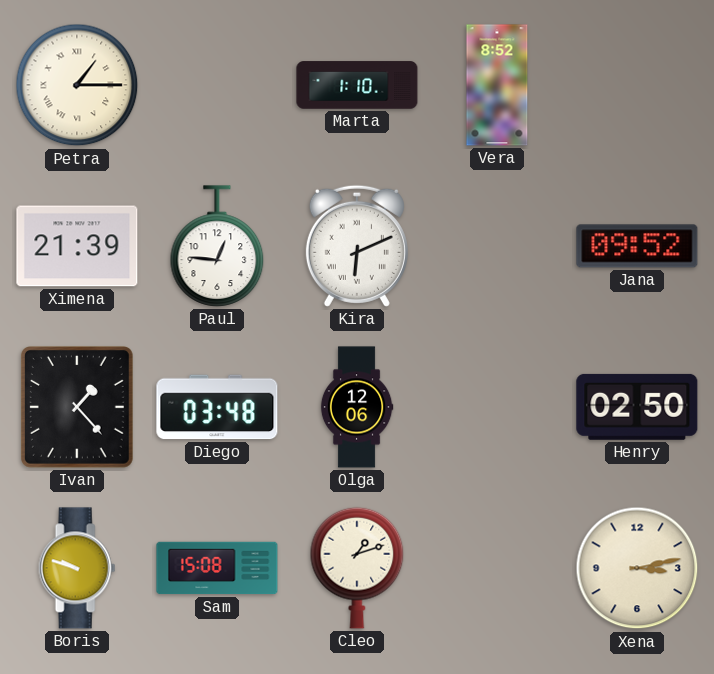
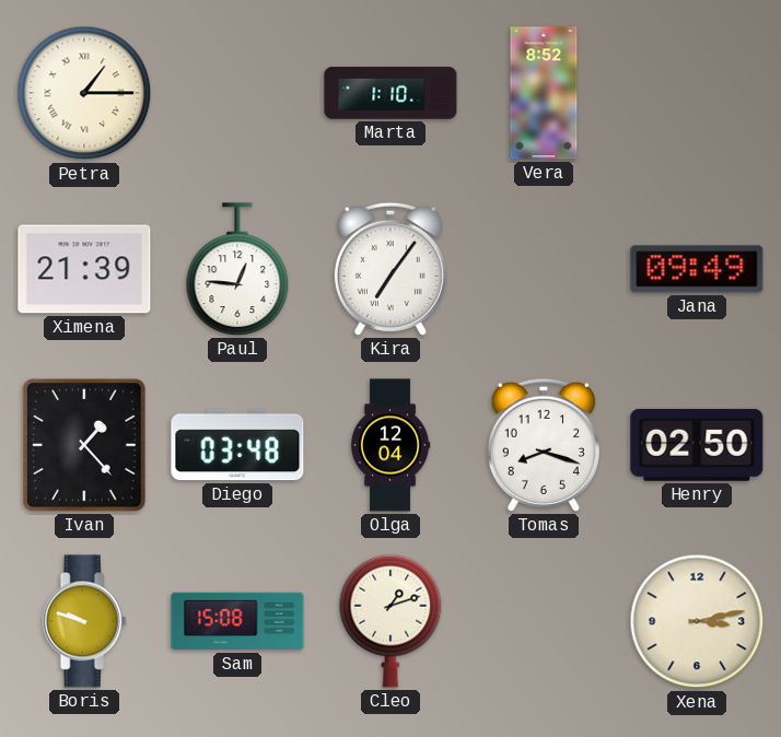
Kira: 6:11 -> 7:06
Jana: 09:52 -> 09:49
Olga: 12:06 -> 12:04
Tomas: none -> 8:18
